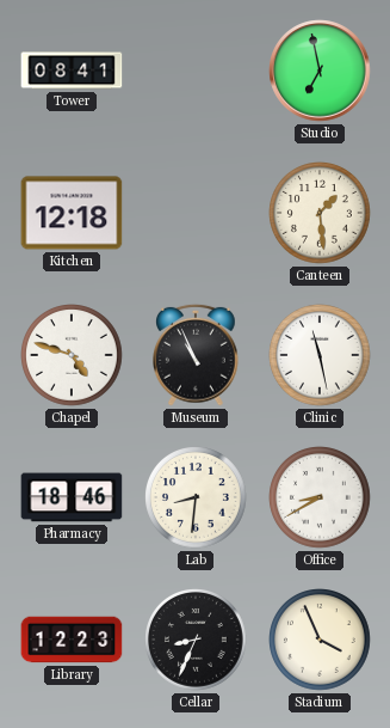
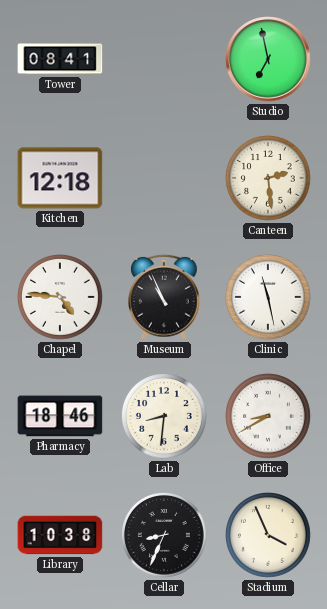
Canteen: 1:29 -> 2:29
Chapel: 4:48 -> 4:46
Library: 12:23 -> 10:38
